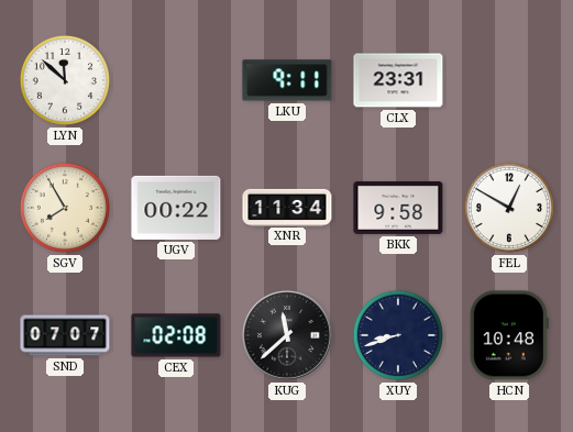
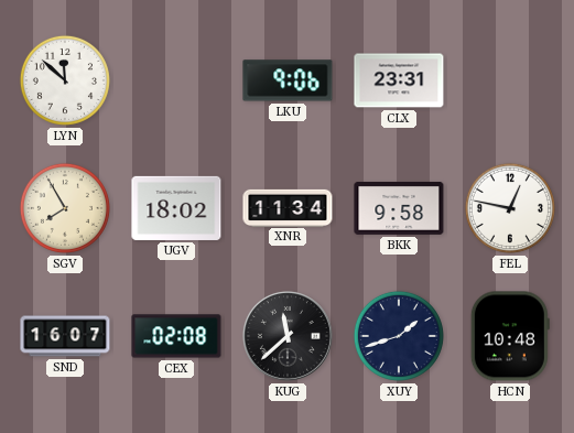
LKU: 9:11 -> 9:06
UGV: 00:22 -> 18:02
FEL: 12:50 -> 12:47
SND: 07:07 -> 16:07
XUY: 8:42 -> 1:42
